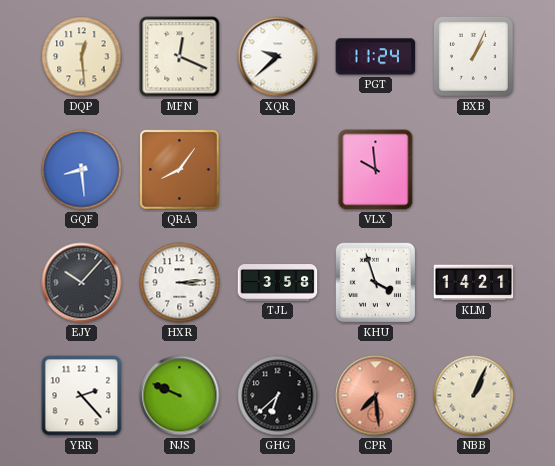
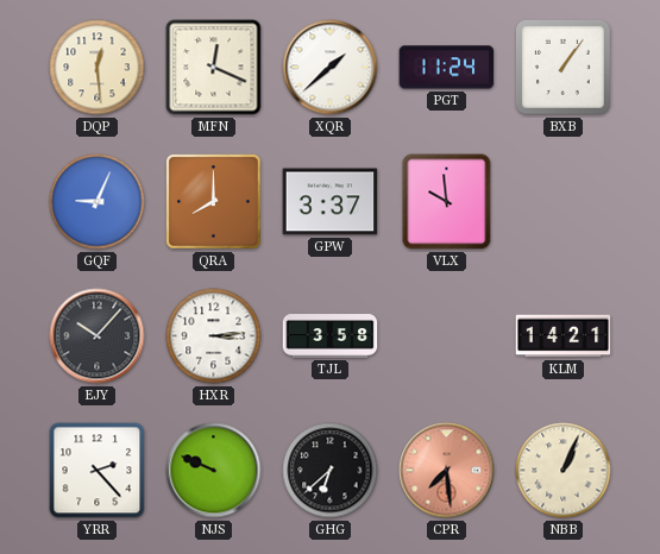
XQR: 9:38 -> 1:38
BXB: 1:04 -> 1:06
GQF: 8:29 -> 9:04
QRA: 8:06 -> 8:00
GPW: none -> 3:37
KHU: 3:57 -> none
